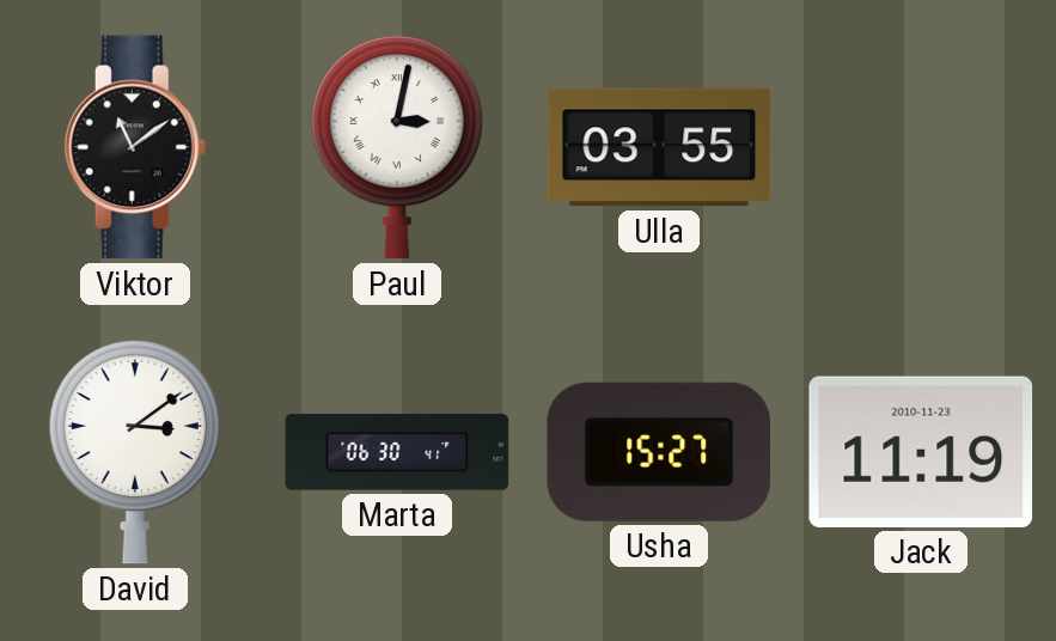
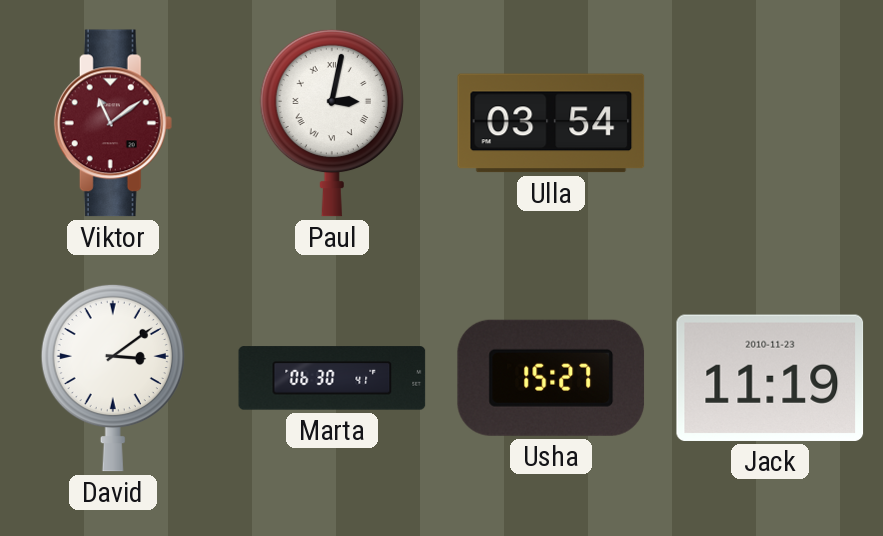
Viktor dial: black -> burgundy
Ulla: 03:55 -> 03:54
